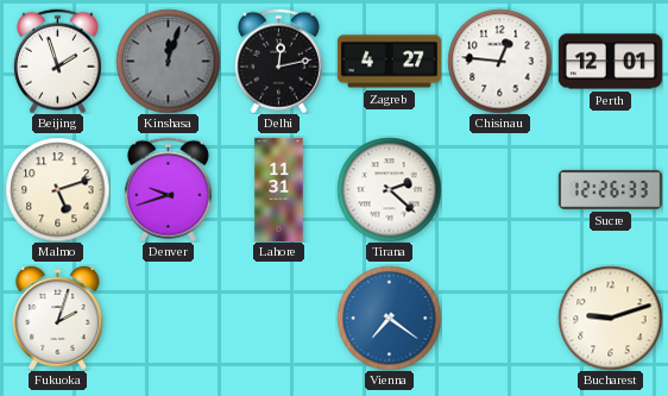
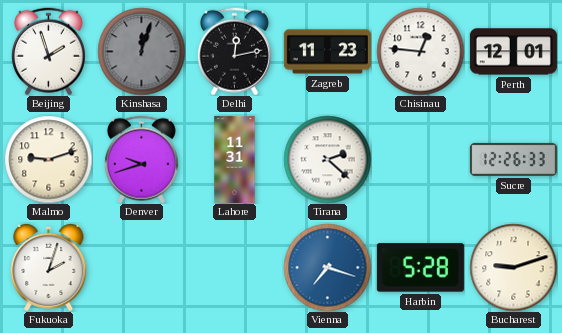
Zagreb: 4:27 -> 11:23
Malmo: 5:12 -> 9:12
Vienna: 7:21 -> 7:18
Harbin: none -> 5:28
